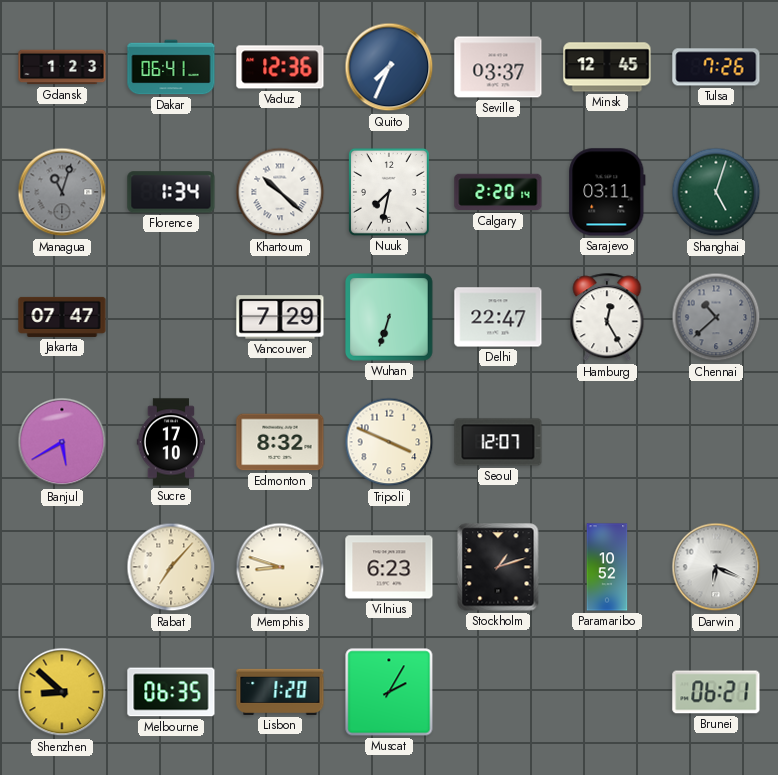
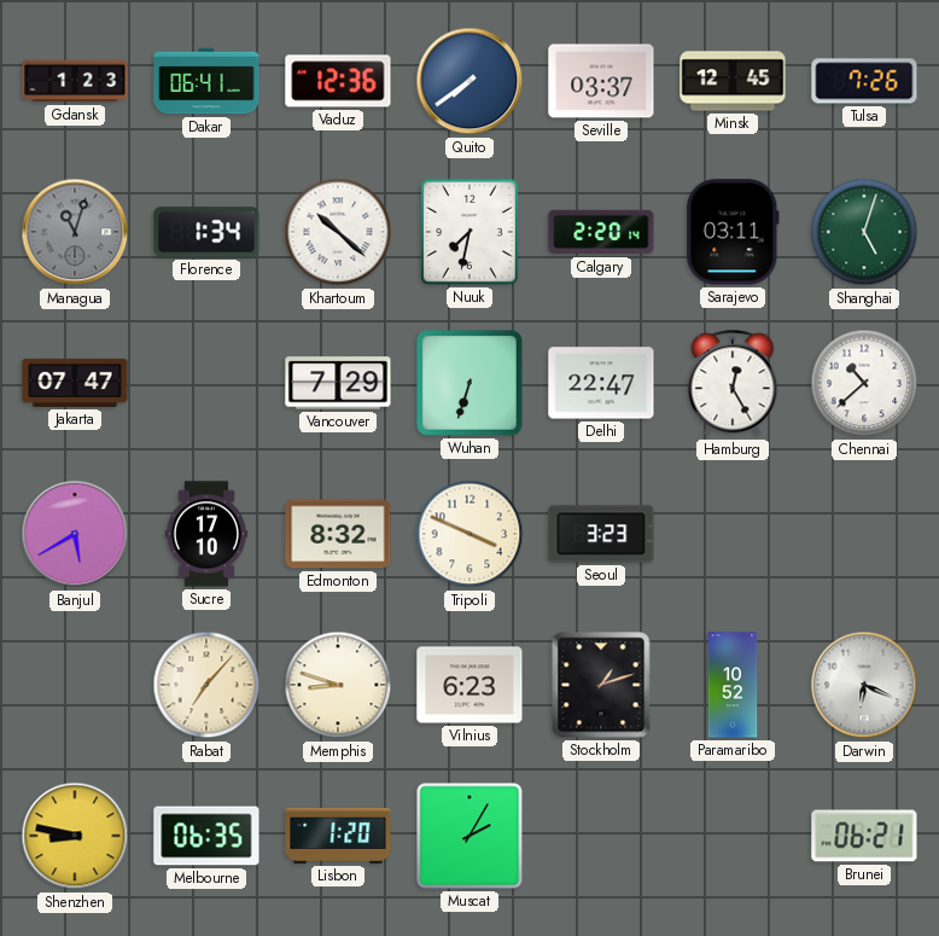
Quito: 7:34 -> 7:39
Chennai dial: grey -> white
Seoul: 12:07 -> 3:23
Shenzhen: 8:52 -> 8:47
